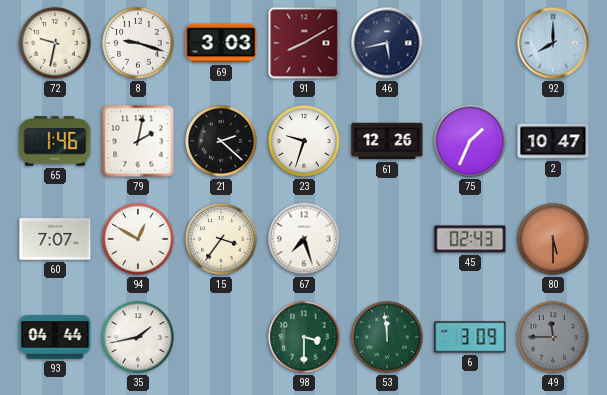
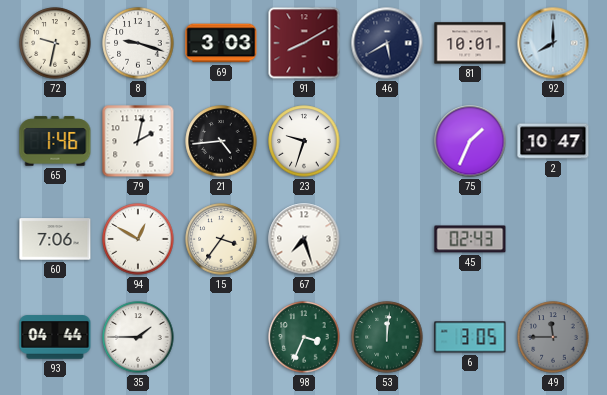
46: 5:43 -> 5:40
81: none -> 10:01
21: 2:22 -> 4:44
61: 12:26 -> none
60: 7:07 -> 7:06
80: 5:30 -> none
35: 1:43 -> 1:45
98: 3:30 -> 3:34
53: 11:59 -> 12:01
6: 3:09 -> 3:05
